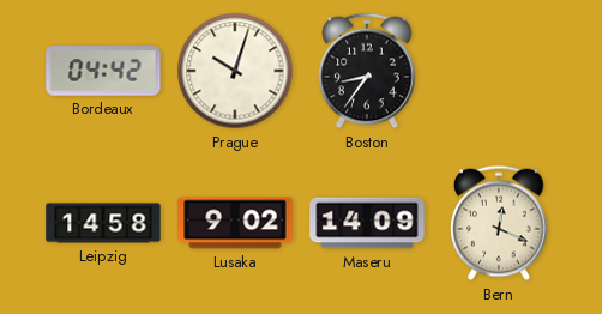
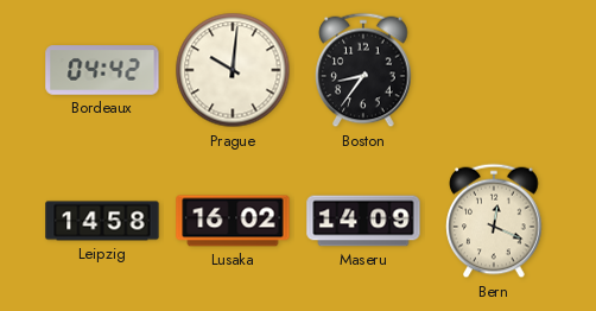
Prague: 10:03 -> 10:01
Lusaka: 9:02 -> 16:02
